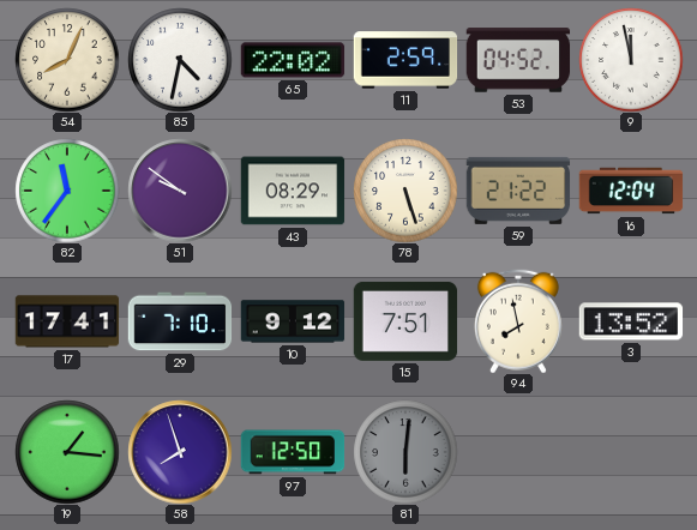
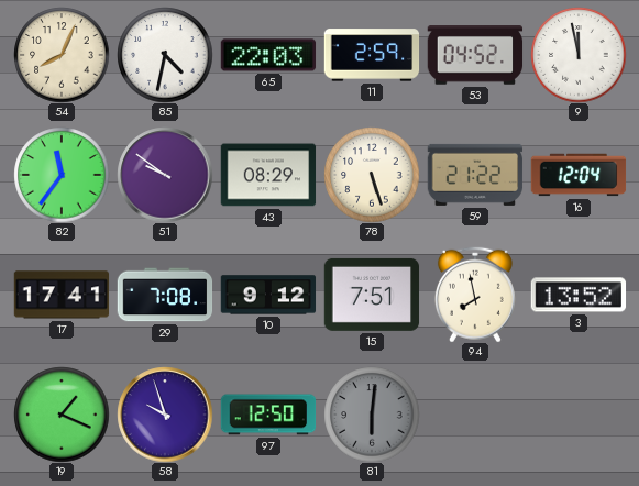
65: 22:02 -> 22:03
29: 7:10 -> 7:08
19: 1:16 -> 1:19
58: 7:57 -> 9:57
